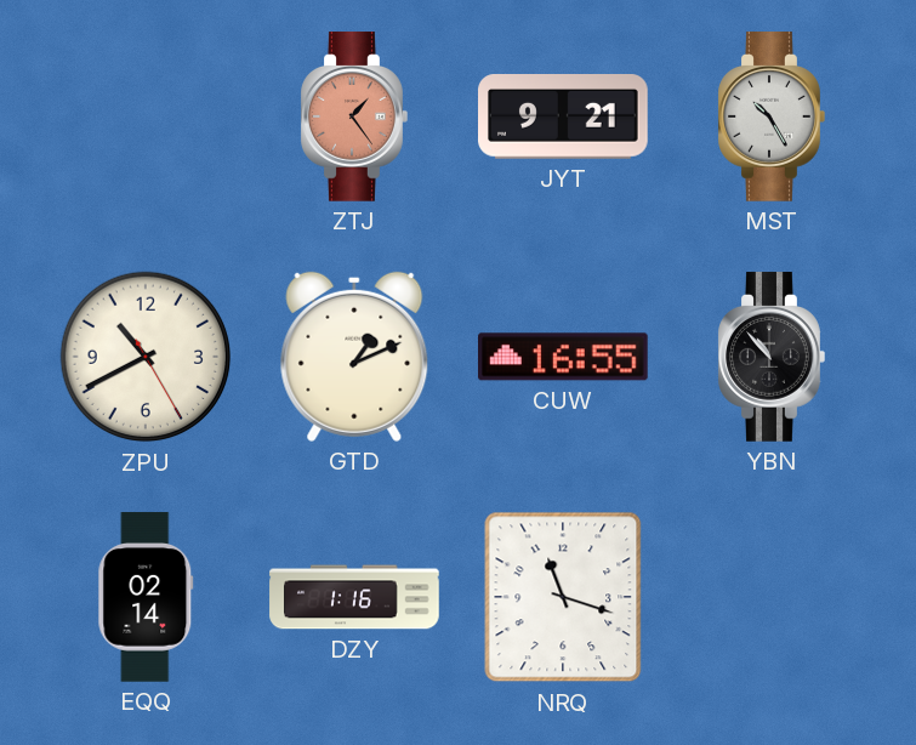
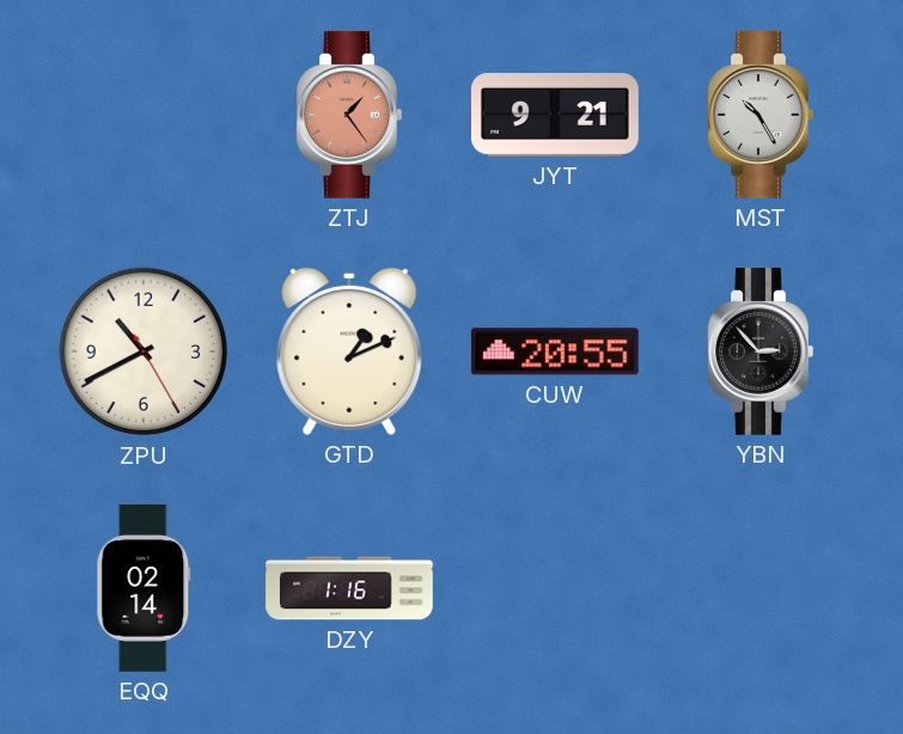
CUW: 16:55 -> 20:55
YBN: 10:53 -> 2:53
NRQ: 11:18 -> none
